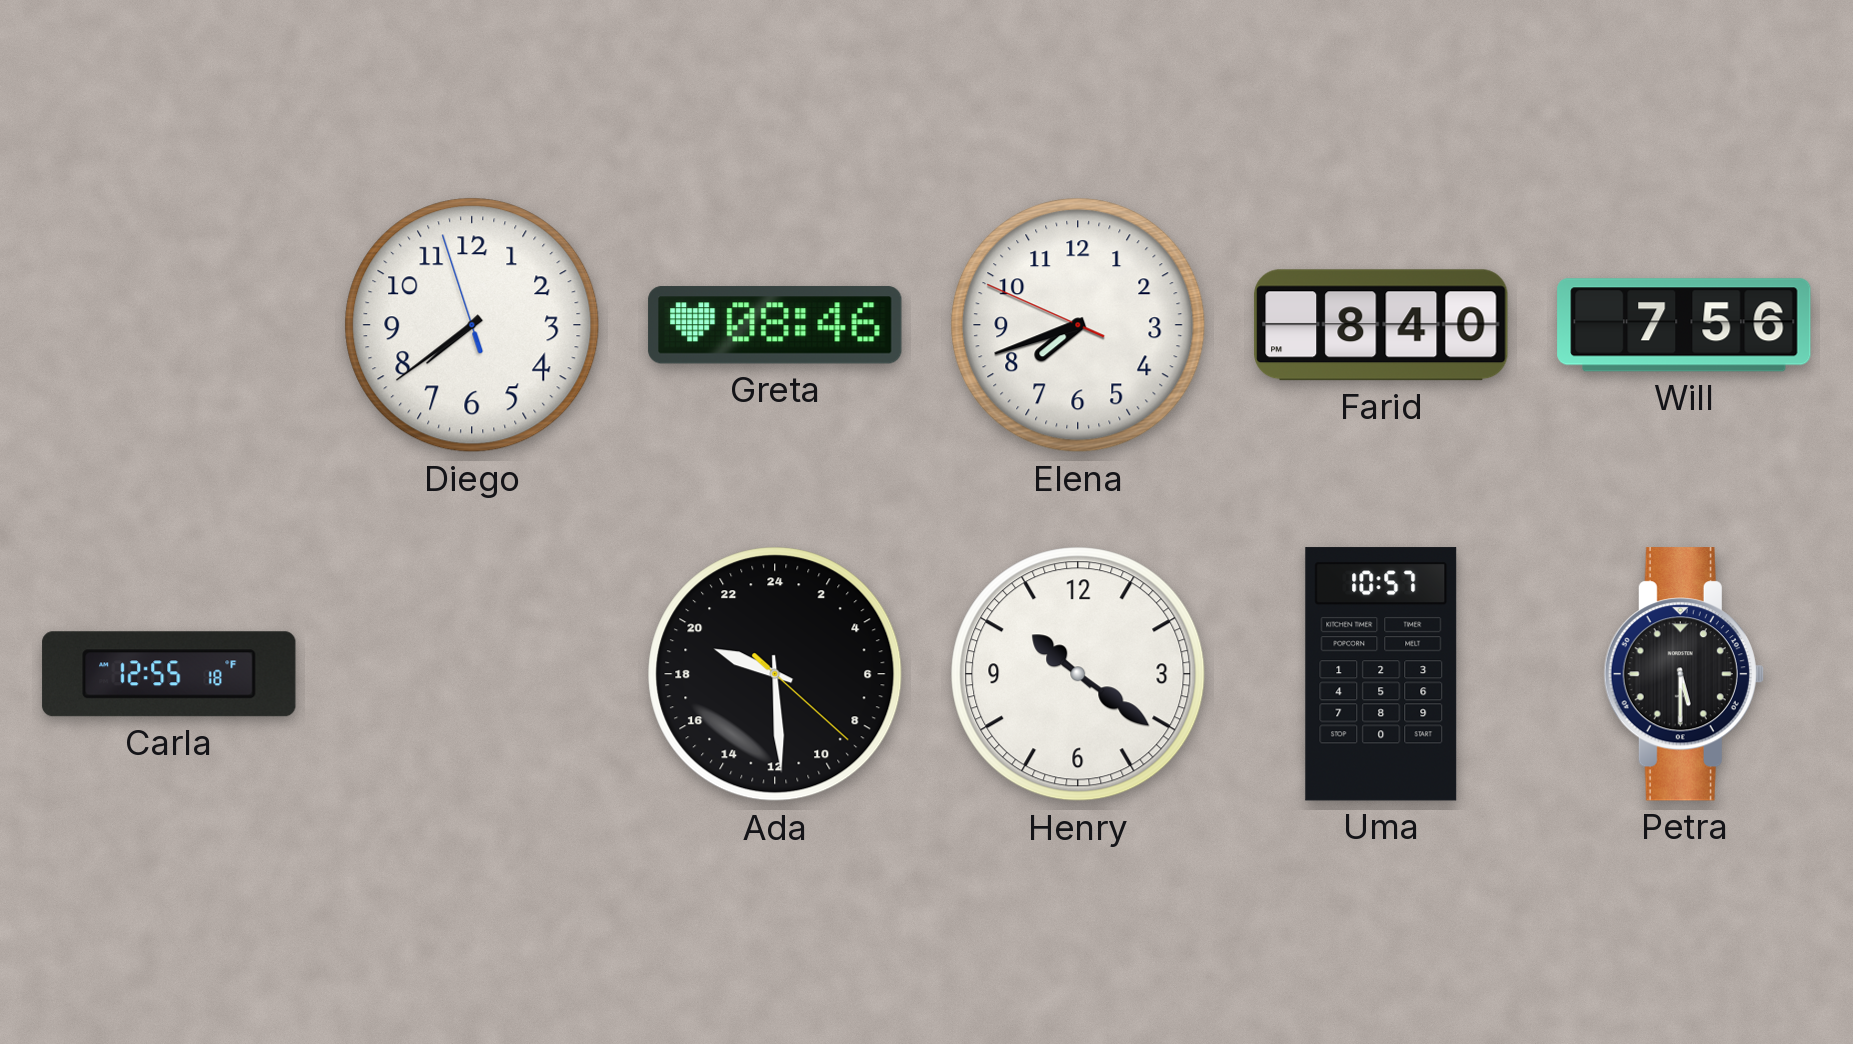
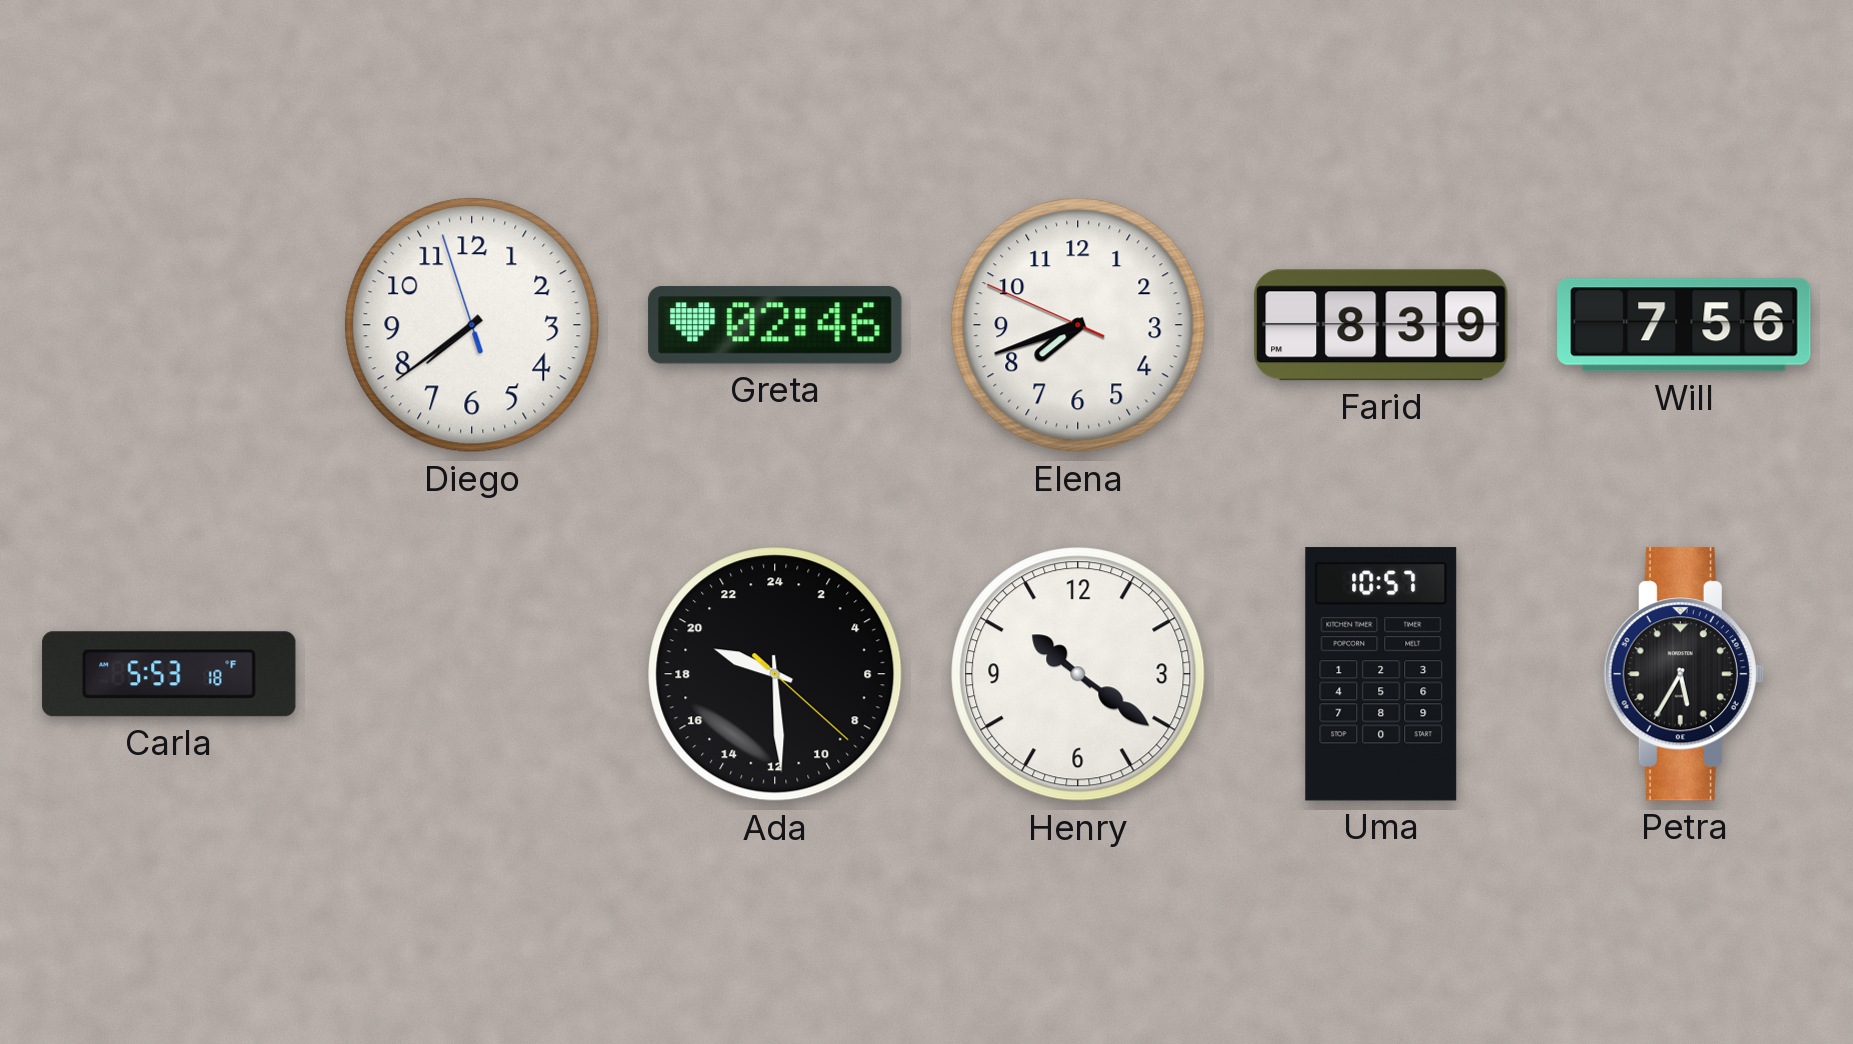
Greta: 08:46 -> 02:46
Farid: 8:40 -> 8:39
Carla: 12:55 -> 5:53
Petra: 5:30 -> 5:35
